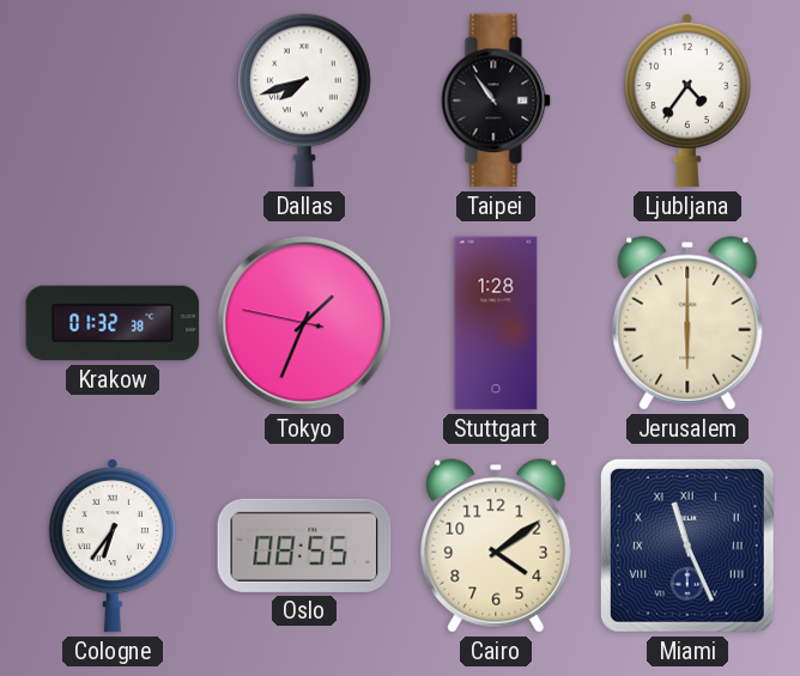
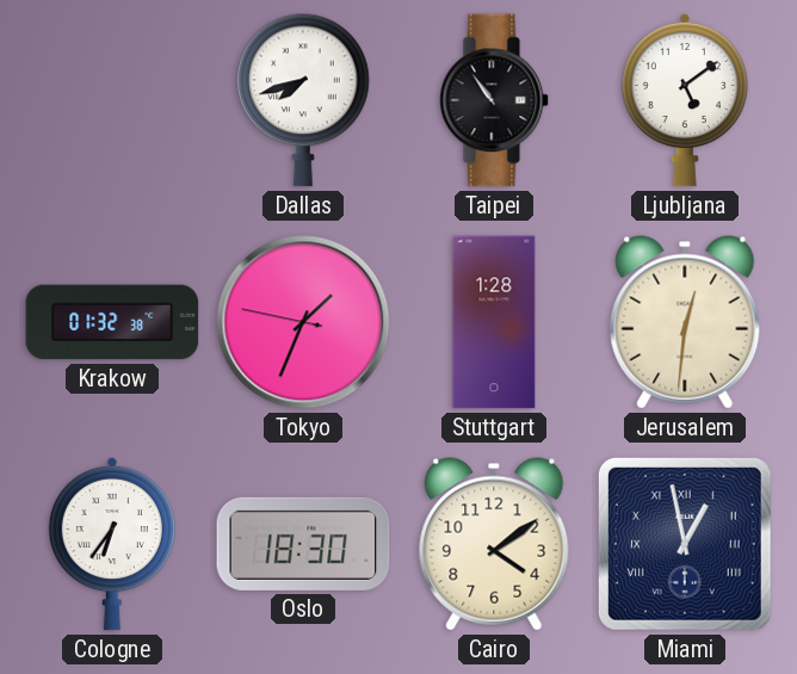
Ljubljana: 4:36 -> 5:09
Jerusalem: 6:00 -> 12:31
Oslo: 08:55 -> 18:30
Miami: 11:26 -> 12:58
